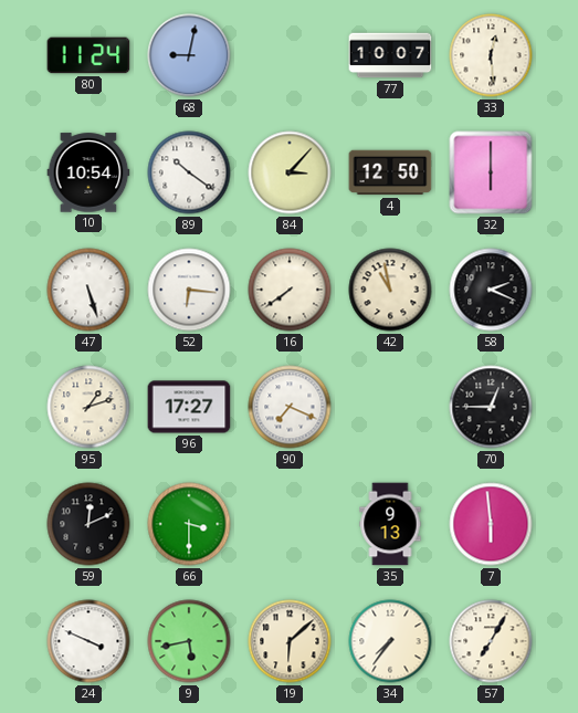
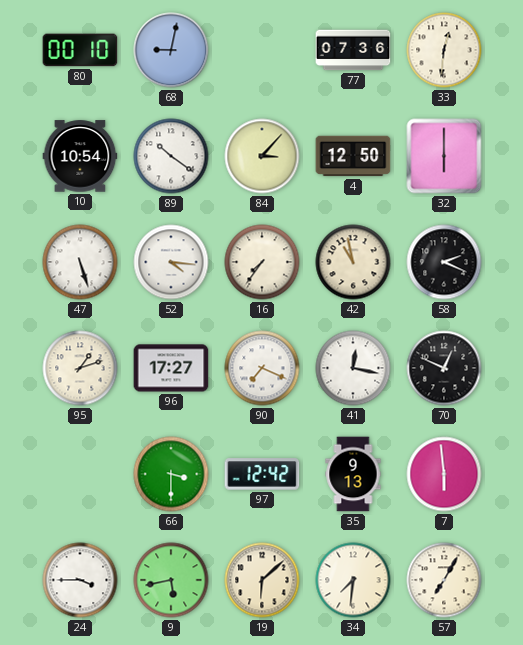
80: 11:24 -> 00:10
77: 10:07 -> 07:36
33: 12:29 -> 12:31
52: 6:16 -> 4:16
16: 7:39 -> 7:36
41: none -> 12:17
70: 12:45 -> 12:49
59: 12:11 -> none
97: none -> 12:42
24: 3:49 -> 3:45
34: 7:36 -> 7:31
